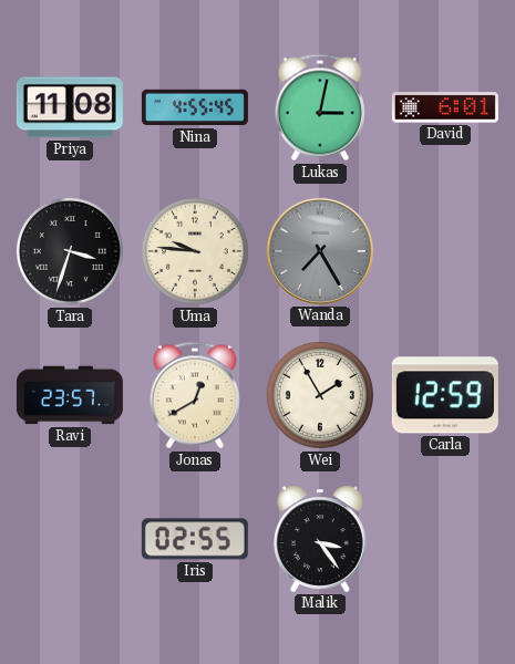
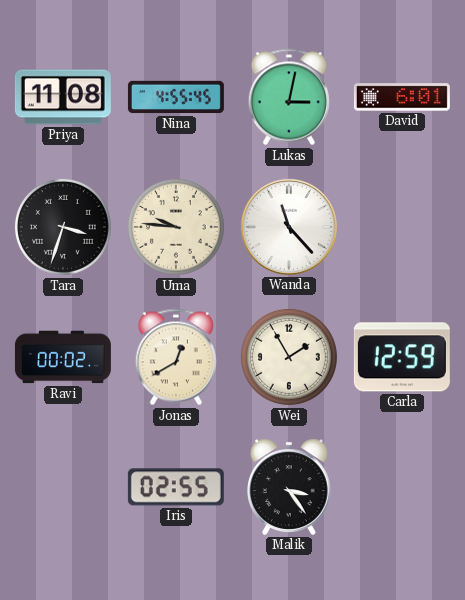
Wanda: 7:25 -> 11:23
Wanda dial: grey -> white
Ravi: 23:57 -> 00:02
